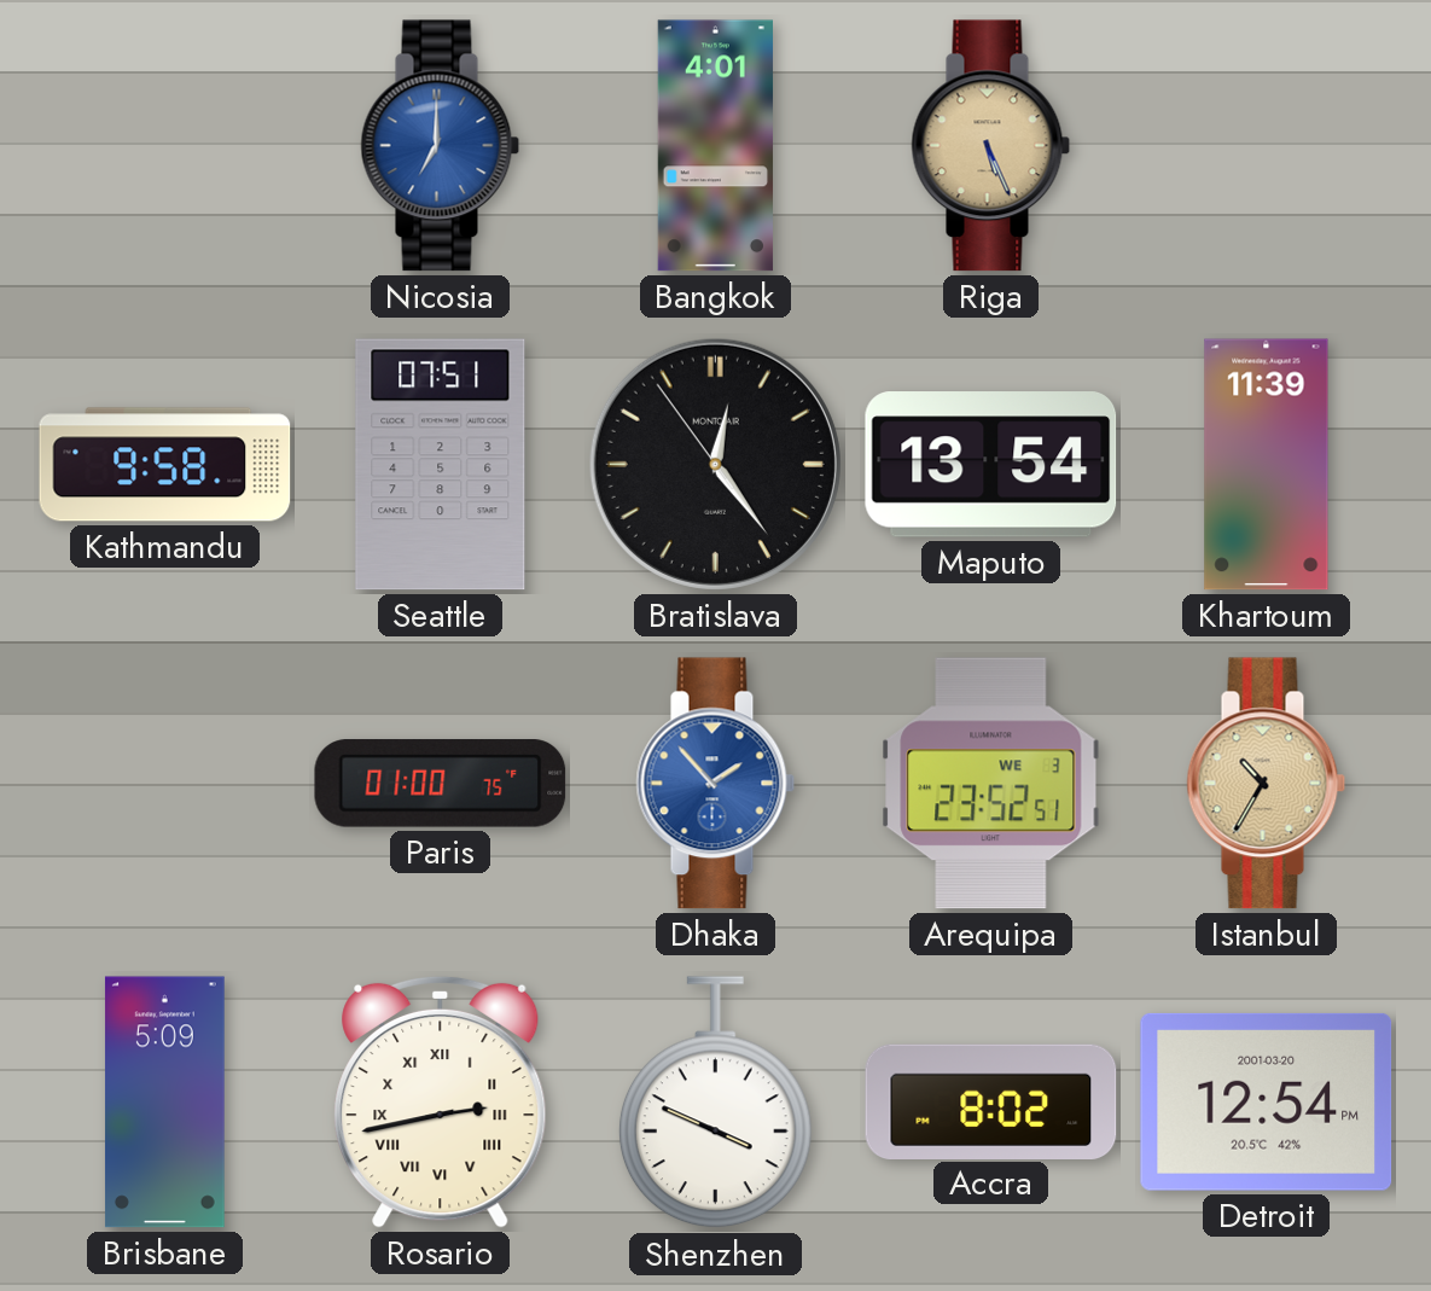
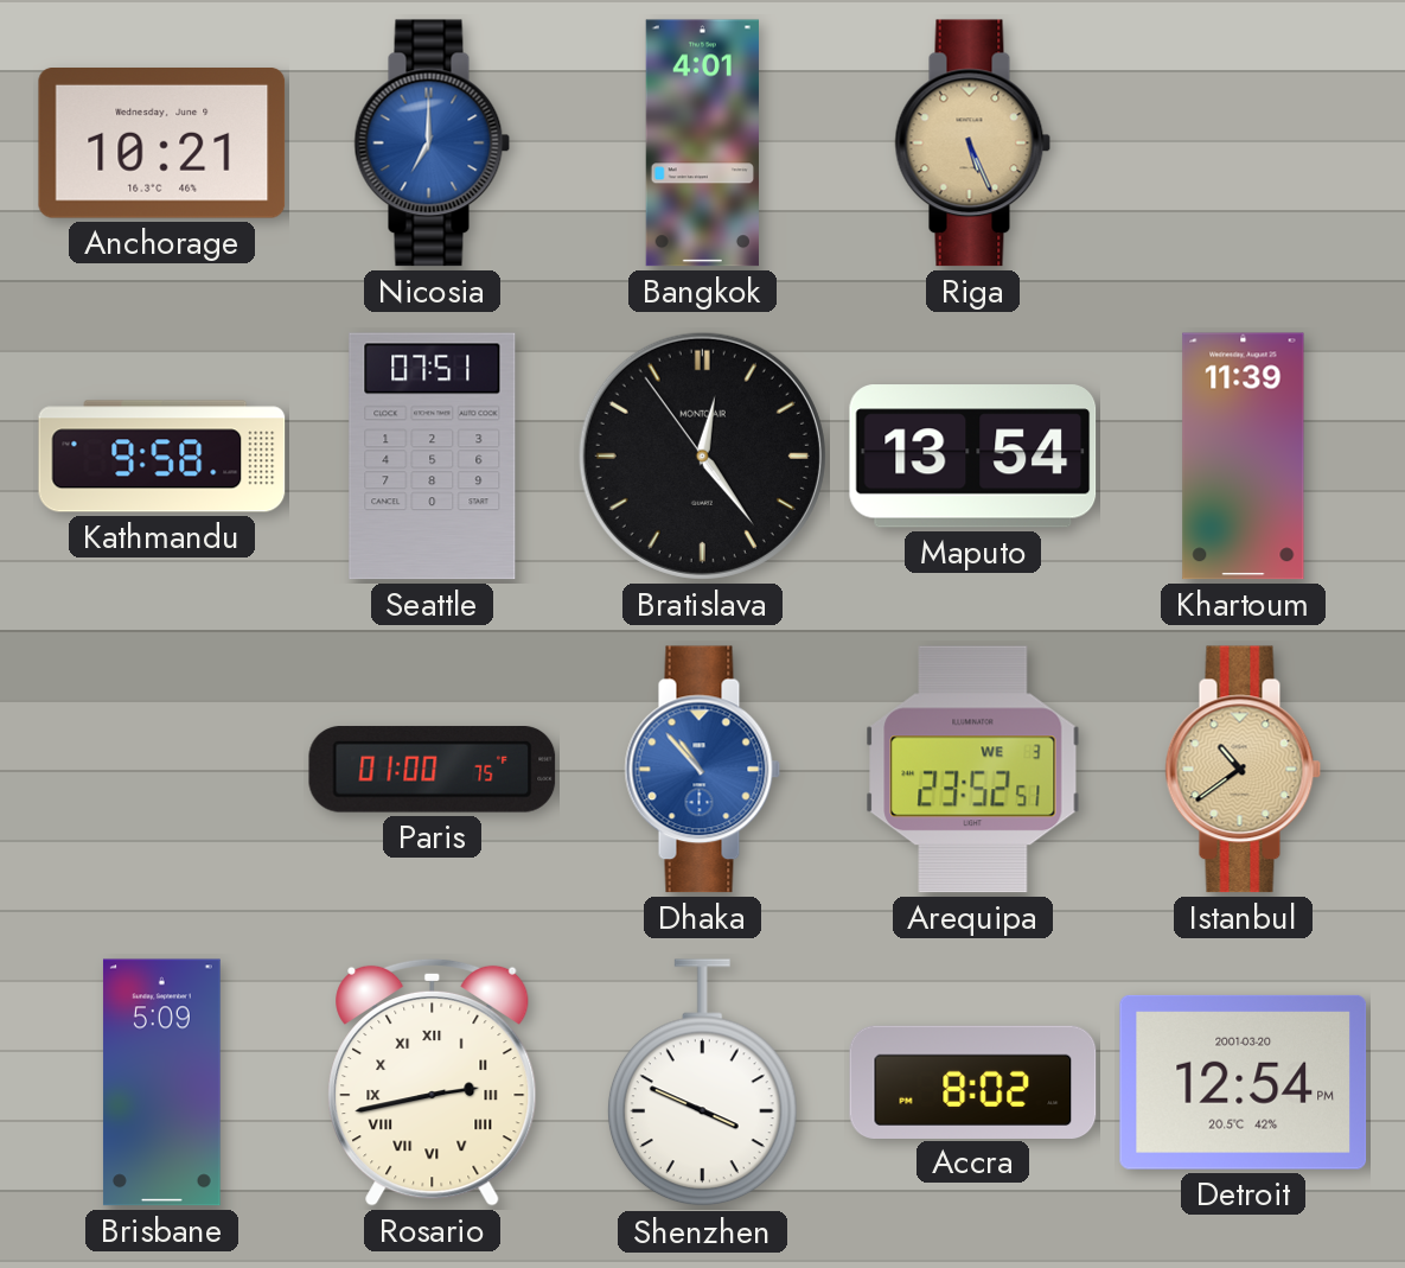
Anchorage: none -> 10:21
Dhaka: 1:53 -> 10:53
Istanbul: 10:35 -> 10:39
